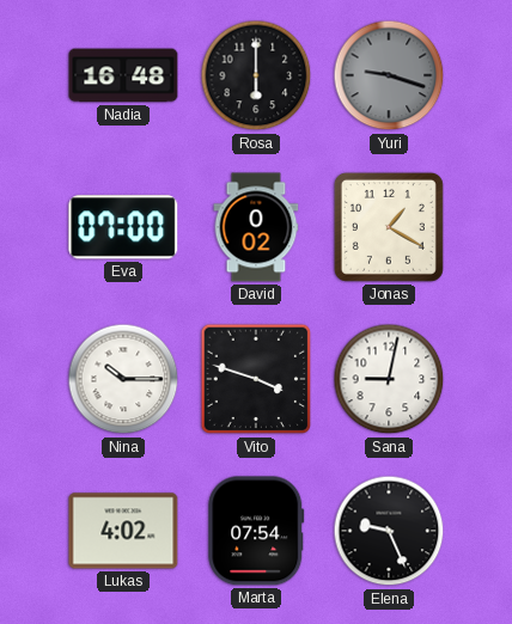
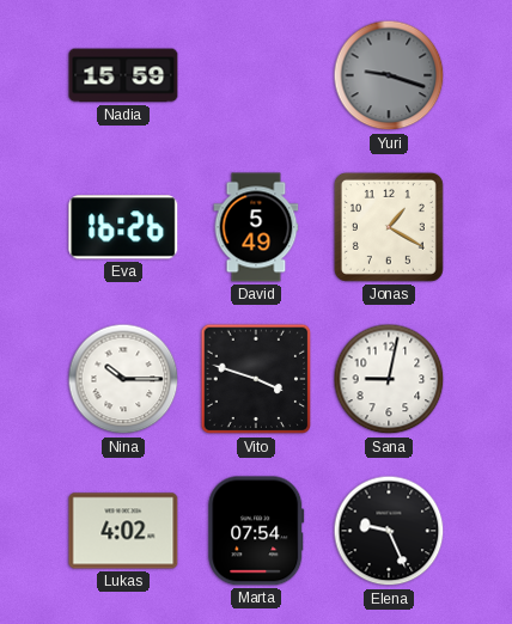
Nadia: 16:48 -> 15:59
Rosa: 6:00 -> none
Eva: 07:00 -> 16:26
David: 0:02 -> 5:49
